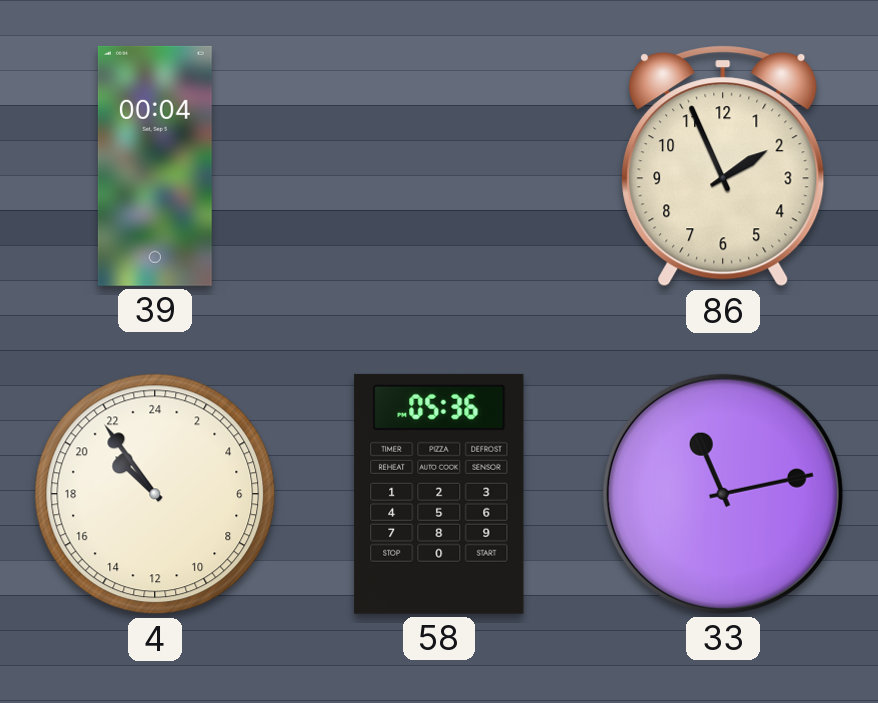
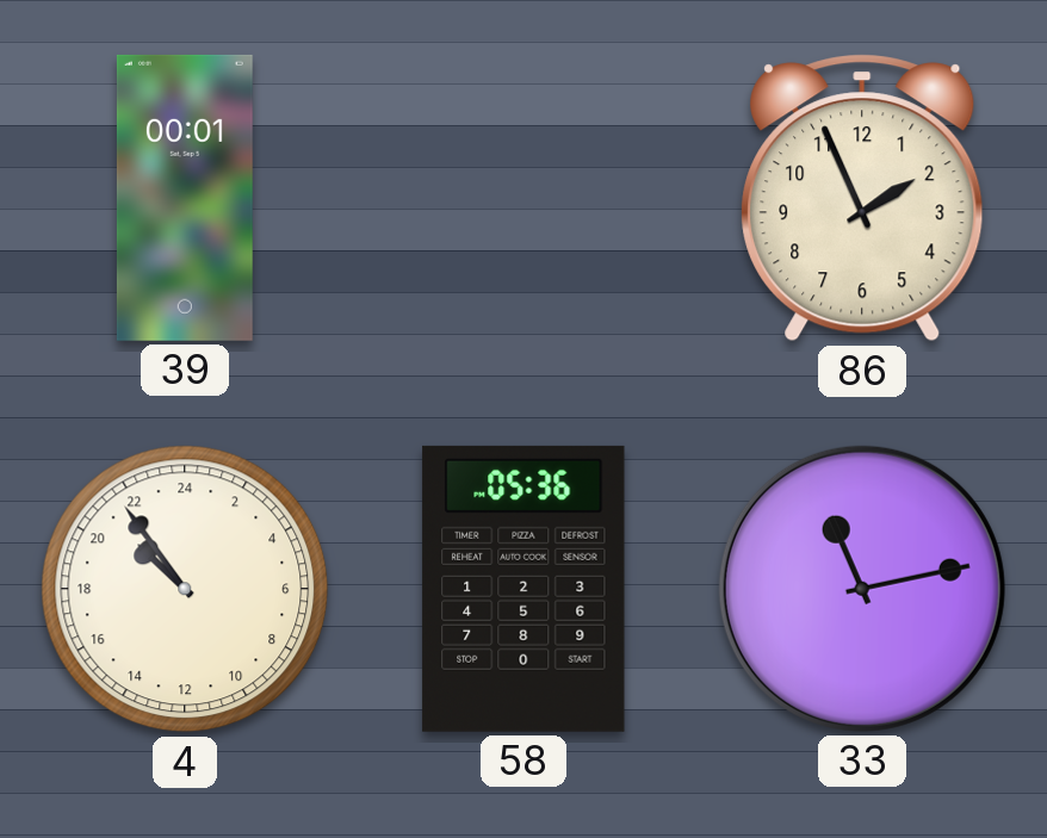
39: 00:04 -> 00:01
